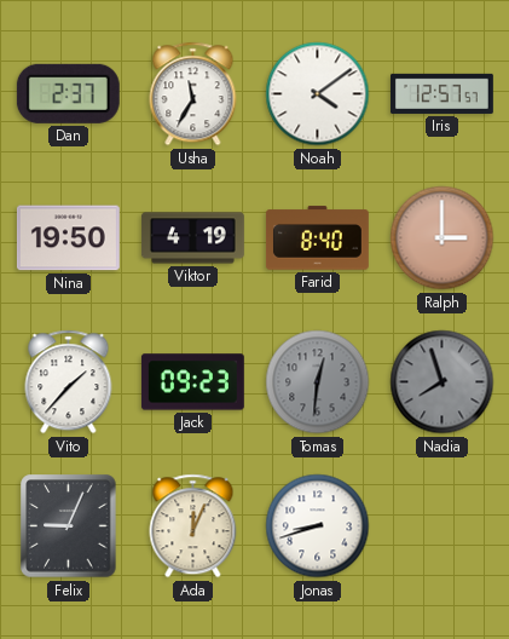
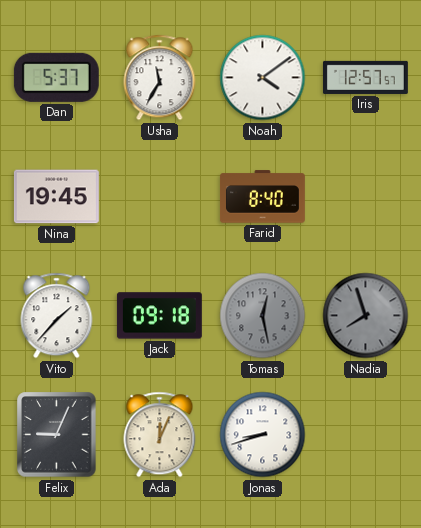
Dan: 2:37 -> 5:37
Nina: 19:50 -> 19:45
Viktor: 4:19 -> none
Ralph: 3:00 -> none
Jack: 09:23 -> 09:18
Tomas: 12:31 -> 12:28
